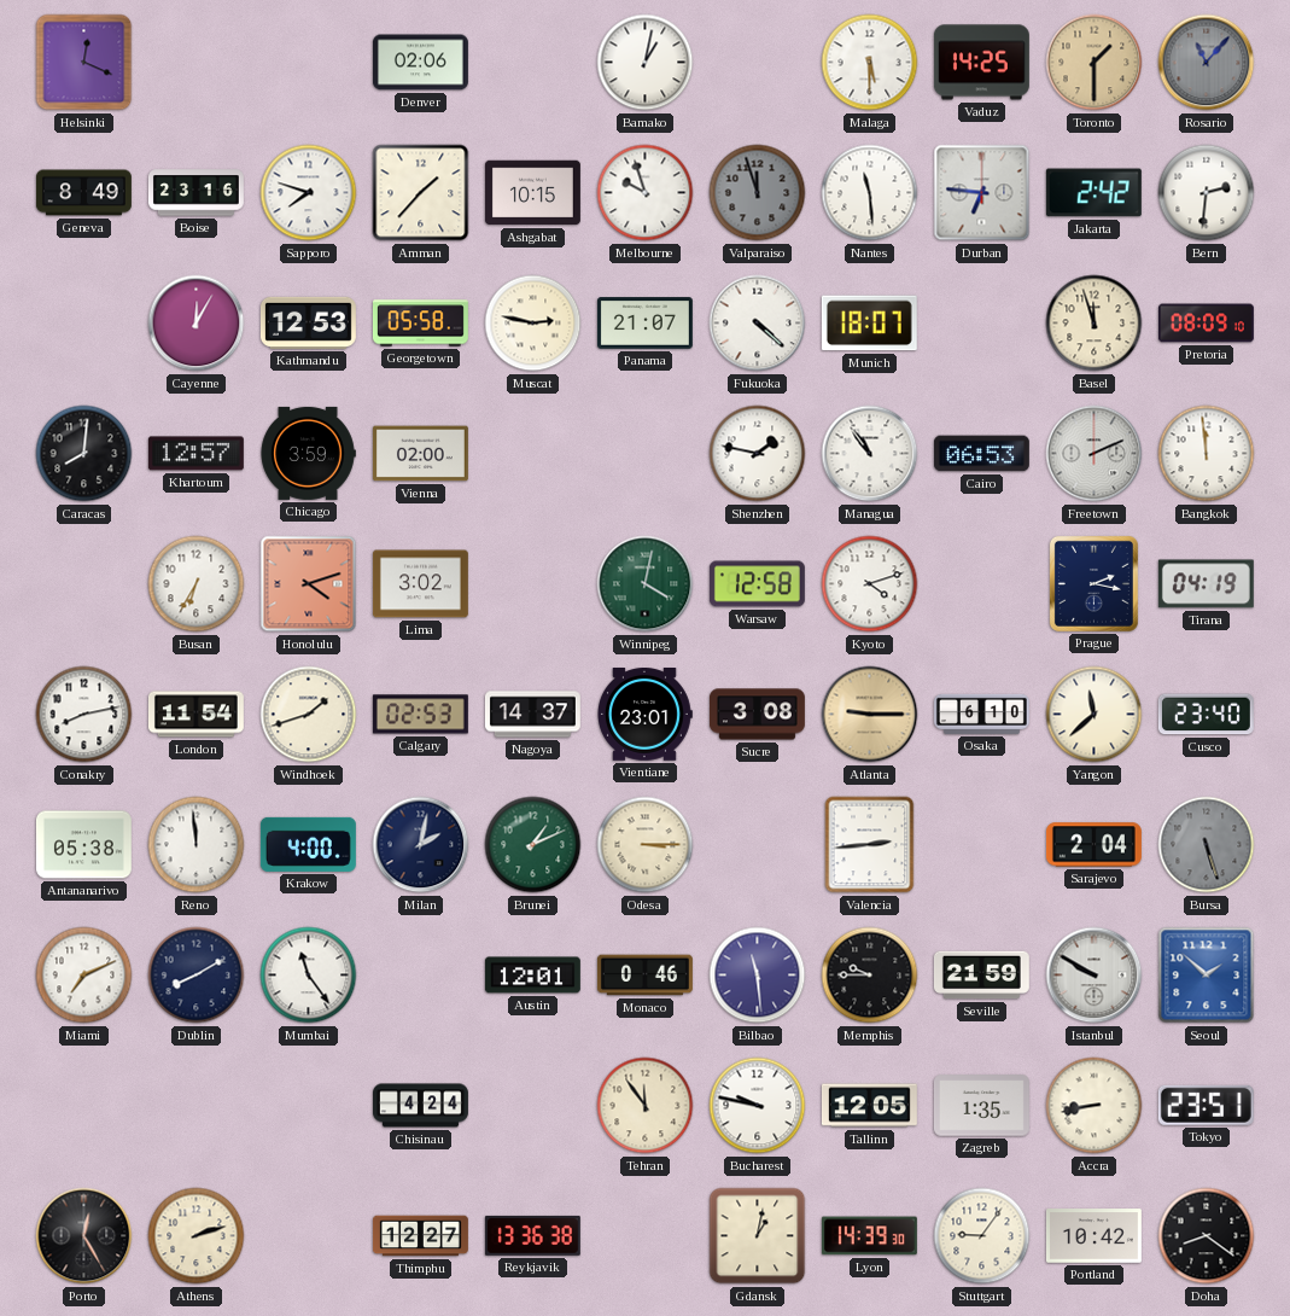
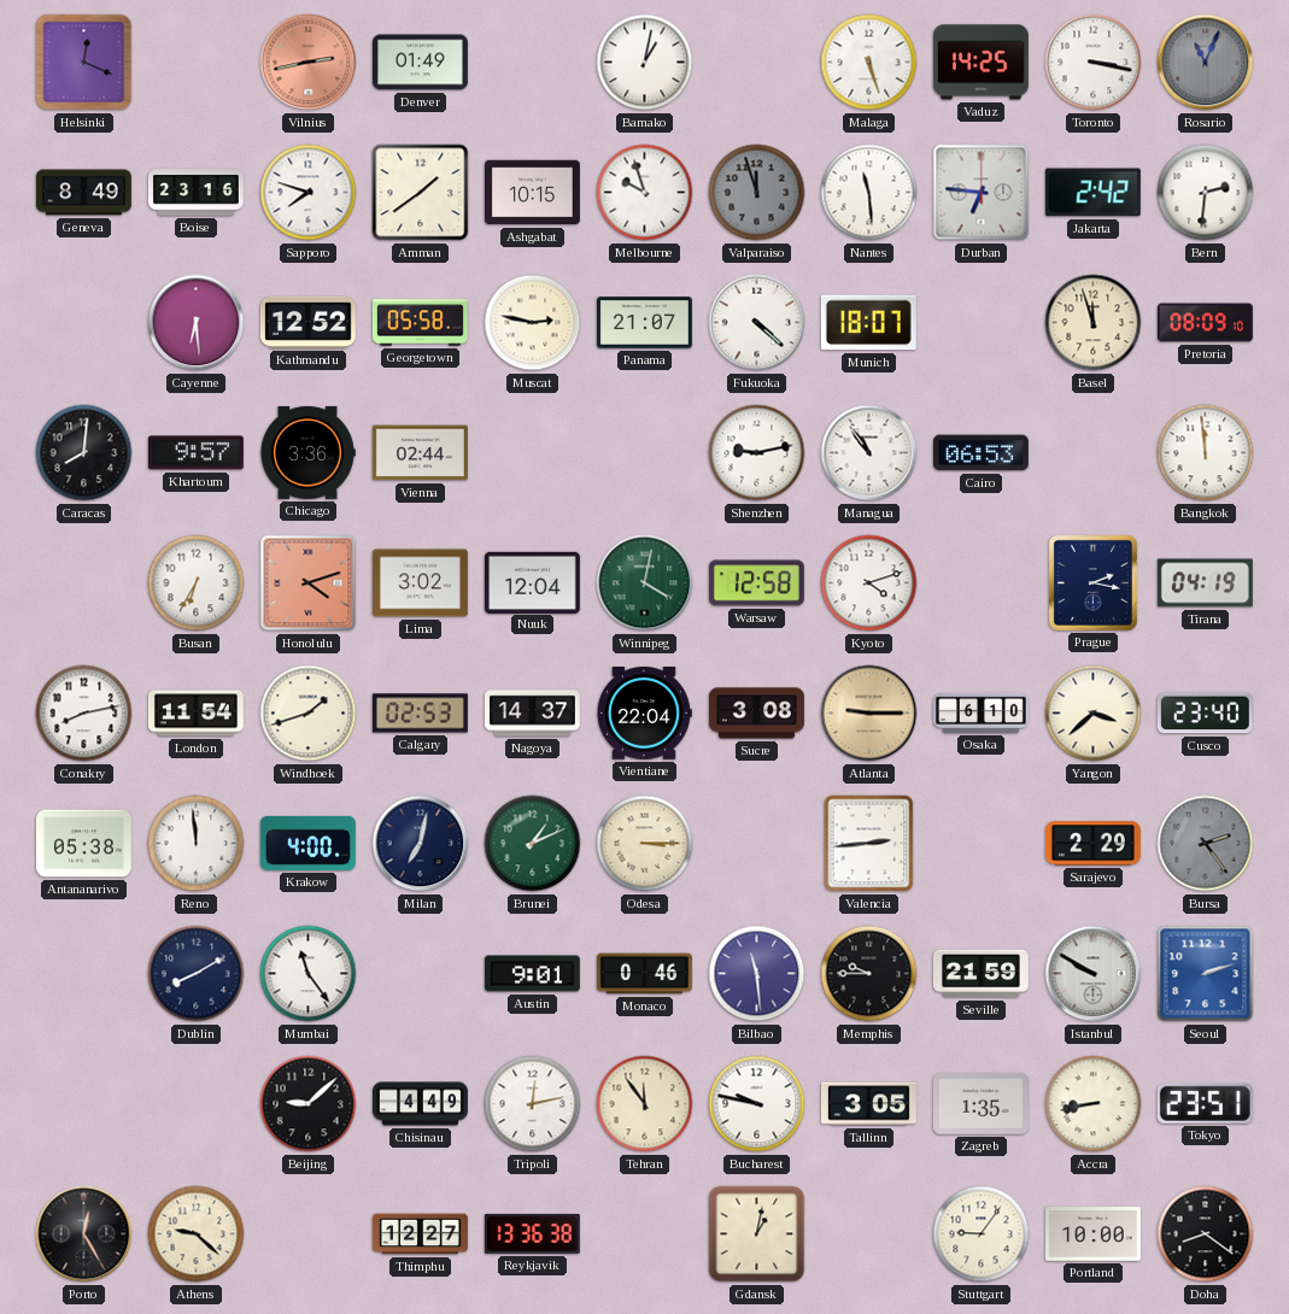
Vilnius: none -> 2:43
Denver: 02:06 -> 01:49
Malaga: 5:30 -> 5:27
Toronto: 1:30 -> 3:17
Toronto dial: champagne -> white
Rosario: 11:07 -> 11:04
Amman: 1:37 -> 1:39
Cayenne: 12:05 -> 6:29
Kathmandu: 12:53 -> 12:52
Khartoum: 12:57 -> 9:57
Chicago: 3:59 -> 3:36
Vienna: 02:00 -> 02:44
Shenzhen: 1:47 -> 9:13
Freetown: 2:11 -> none
Nuuk: none -> 12:04
Vientiane: 23:01 -> 22:04
Yangon: 11:38 -> 3:38
Milan: 2:02 -> 7:02
Sarajevo: 2:04 -> 2:29
Bursa: 5:27 -> 2:24
Miami: 7:11 -> none
Austin: 12:01 -> 9:01
Seoul: 1:52 -> 2:12
Beijing: none -> 9:08
Chisinau: 4:24 -> 4:49
Tripoli: none -> 12:13
Tallinn: 12:05 -> 3:05
Athens: 2:12 -> 9:22
Lyon: 14:39 -> none
Portland: 10:42 -> 10:00
